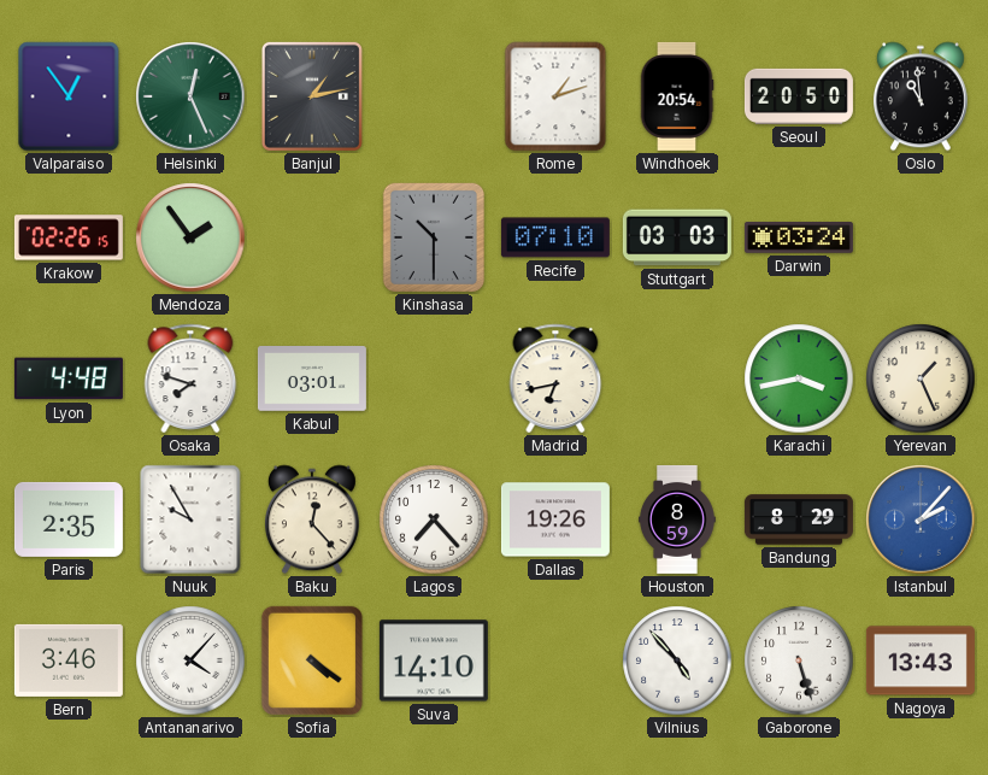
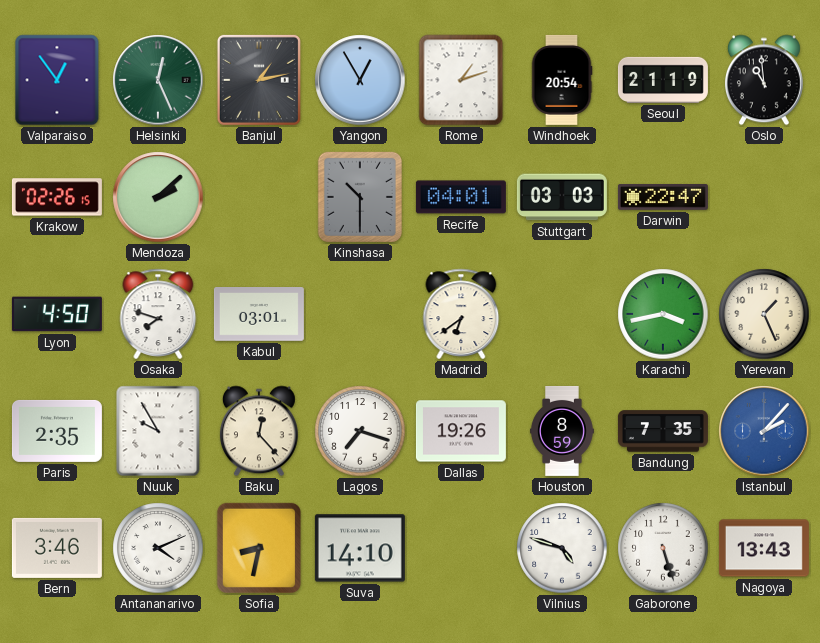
Yangon: none -> 12:55
Seoul: 20:50 -> 21:19
Mendoza: 1:54 -> 2:08
Recife: 07:10 -> 04:01
Darwin: 03:24 -> 22:47
Lyon: 4:48 -> 4:50
Madrid: 6:43 -> 6:39
Lagos: 7:23 -> 7:18
Bandung: 8:29 -> 7:35
Antananarivo: 4:07 -> 4:11
Sofia: 4:21 -> 8:32
Vilnius: 4:53 -> 4:48
